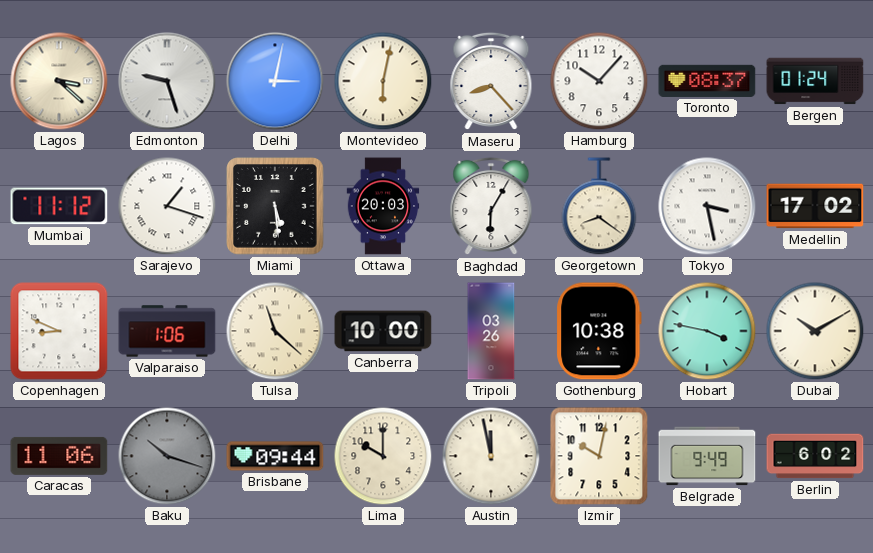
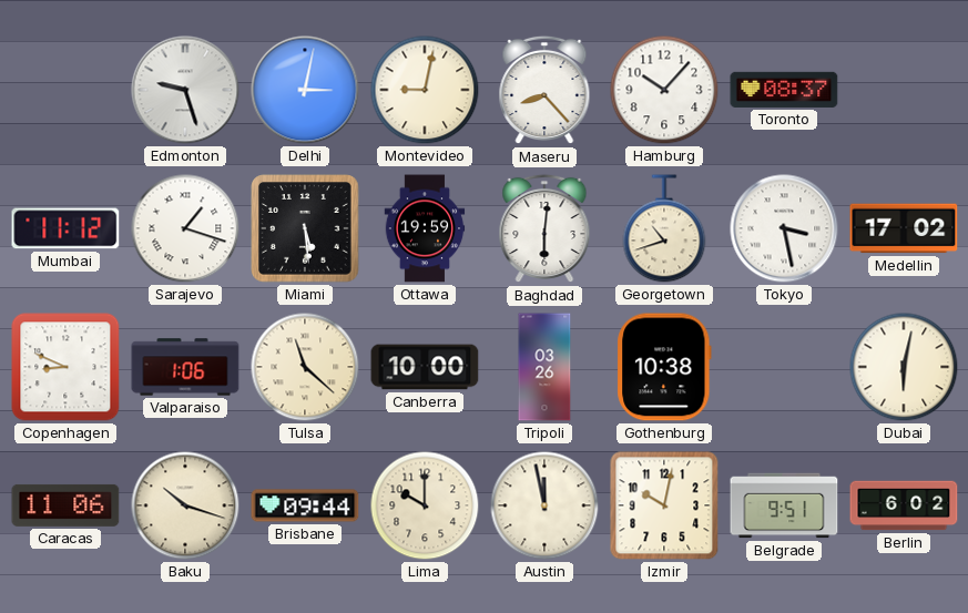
Lagos: 3:22 -> none
Montevideo: 6:02 -> 9:02
Bergen: 01:24 -> none
Ottawa: 20:03 -> 19:59
Baghdad: 6:05 -> 6:01
Georgetown: 8:21 -> 10:42
Hobart: 3:47 -> none
Dubai: 10:10 -> 6:02
Baku dial: grey -> cream
Belgrade: 9:49 -> 9:51
